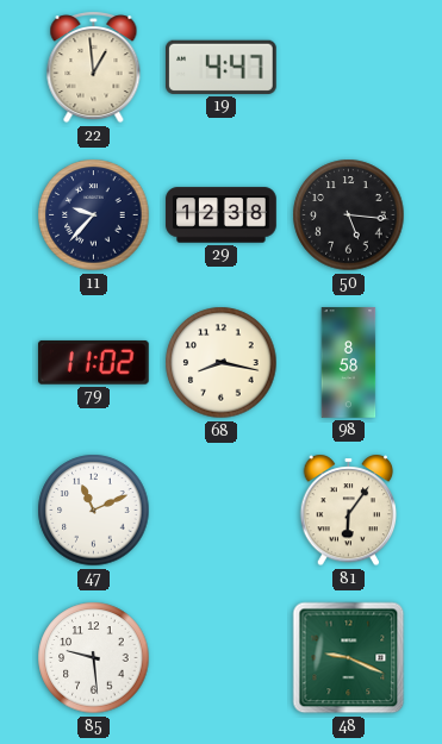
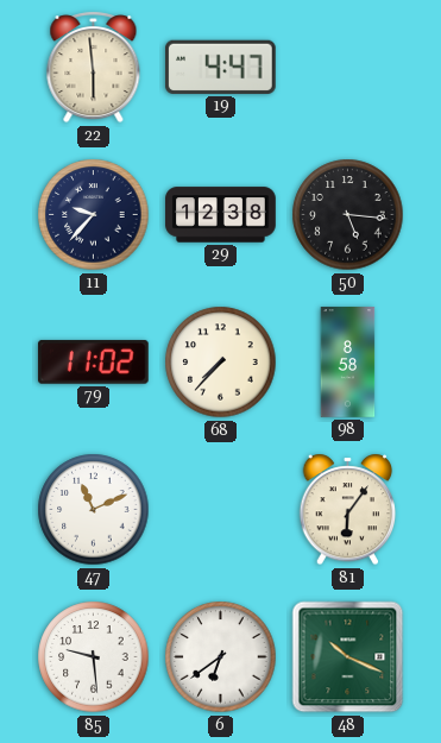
22: 12:59 -> 5:59
68: 8:17 -> 7:37
6: none -> 6:39
48: 9:19 -> 10:19
